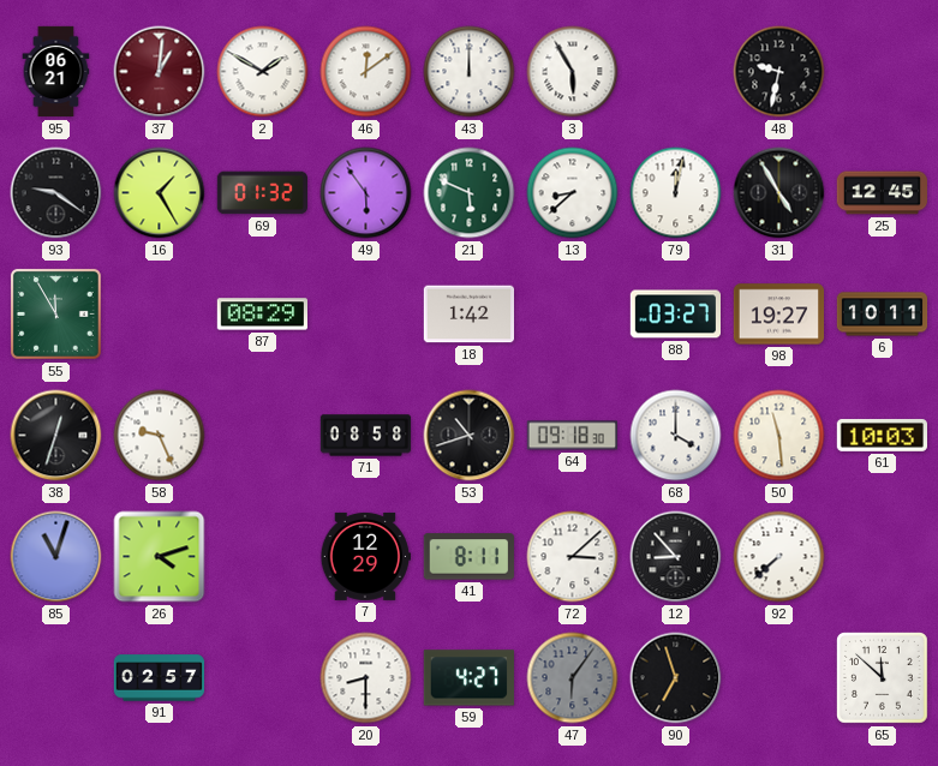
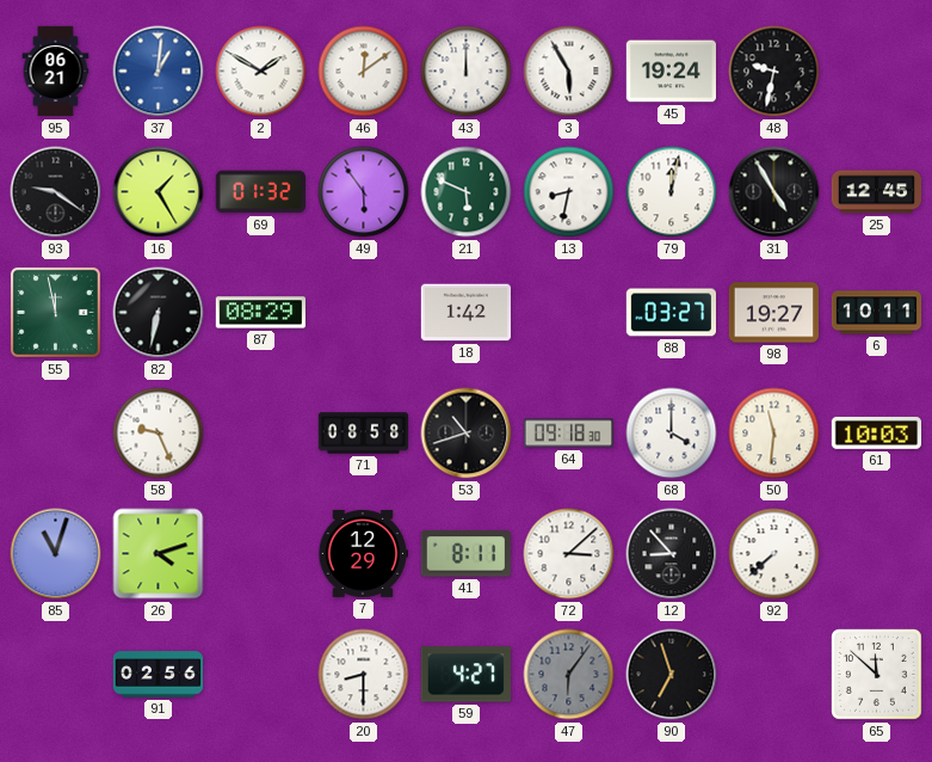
37 dial: burgundy -> blue
45: none -> 19:24
13: 8:38 -> 8:32
55: 11:55 -> 11:58
82: none -> 6:32
38: 12:33 -> none
50: 11:29 -> 11:31
91: 02:57 -> 02:56
